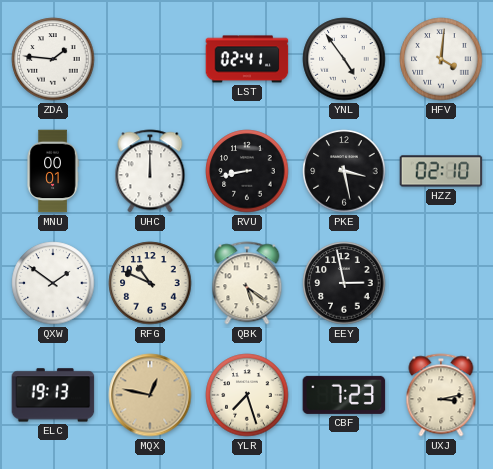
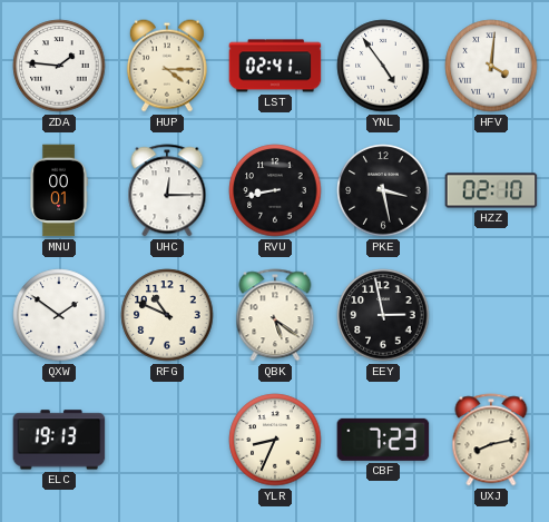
HUP: none -> 4:15
UHC: 12:00 -> 12:15
MQX: 12:47 -> none
YLR: 7:27 -> 8:34
UXJ: 3:13 -> 8:13
